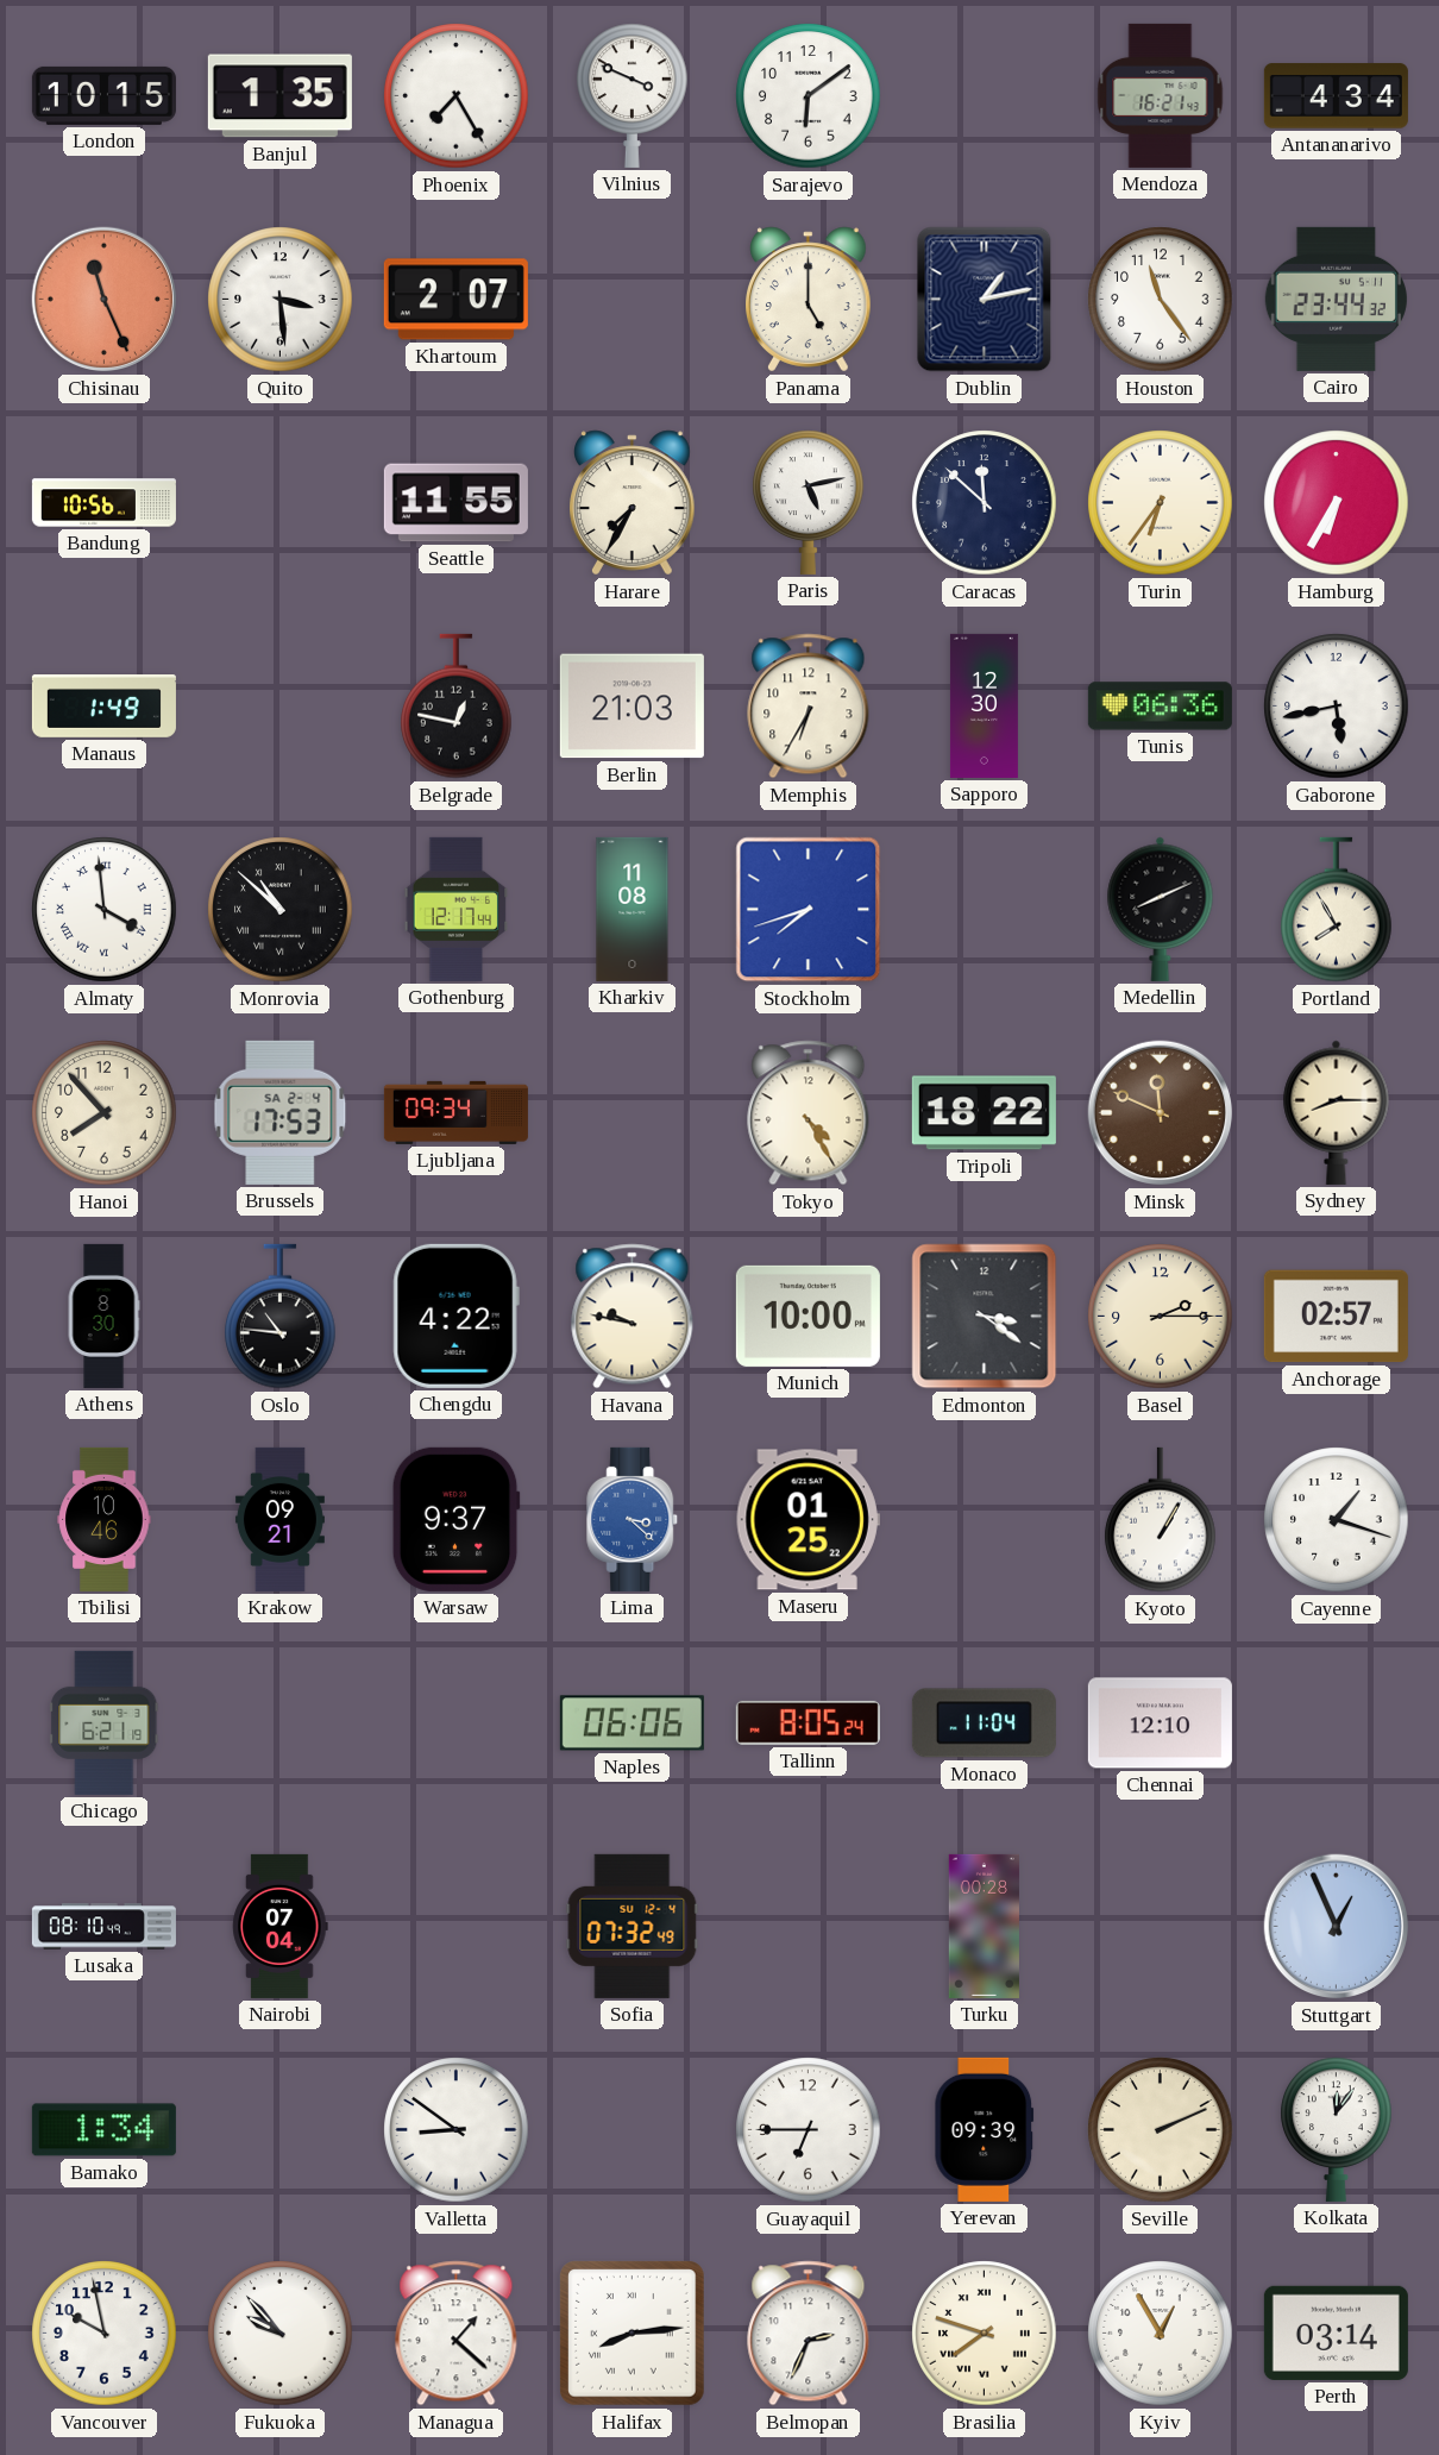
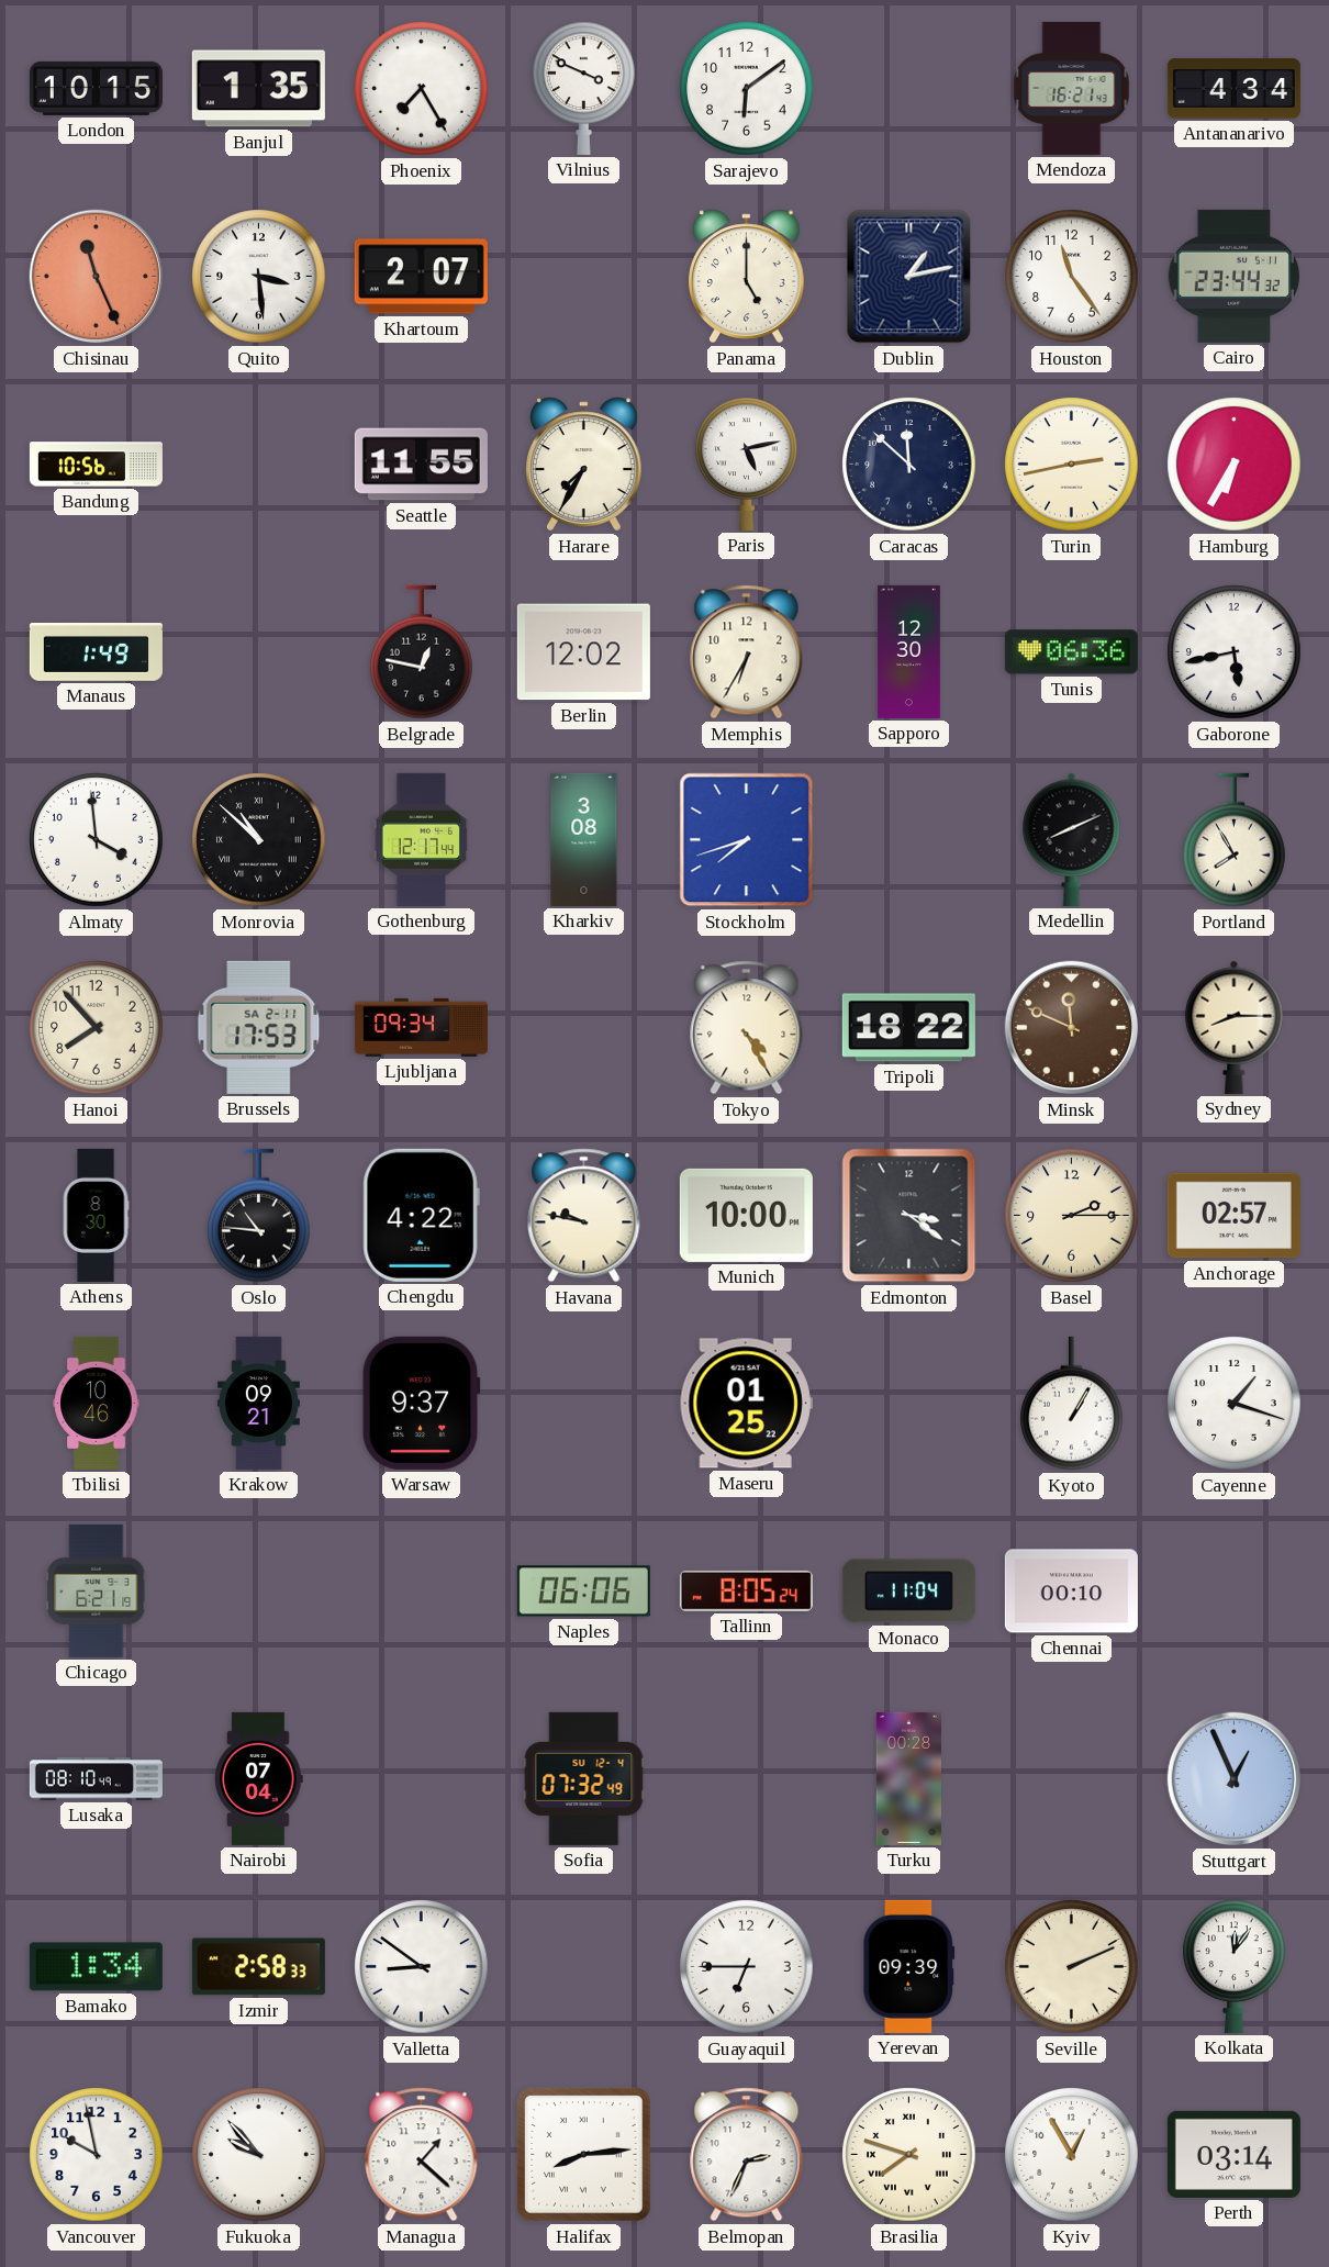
Turin: 6:36 -> 2:43
Berlin: 21:03 -> 12:02
Almaty numerals: Roman -> Arabic
Kharkiv: 11:08 -> 3:08
Brussels date: SA 2-4 -> SA 2-11
Lima: 3:22 -> none
Chennai: 12:10 -> 00:10
Izmir: none -> 2:58
